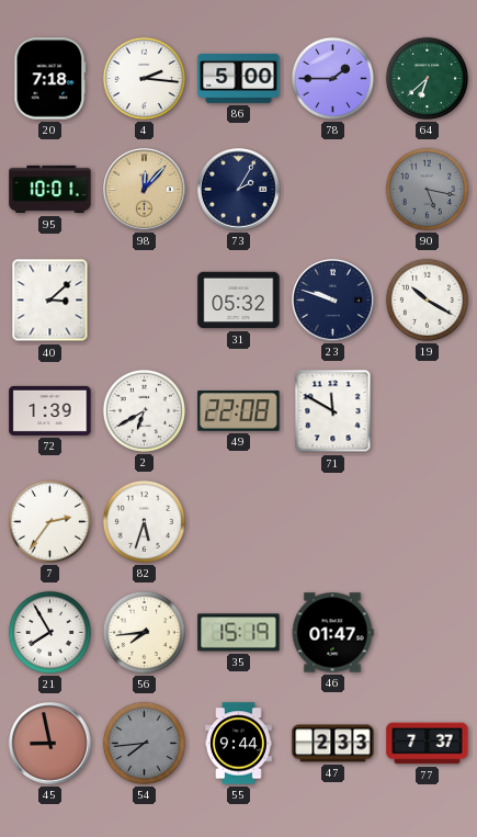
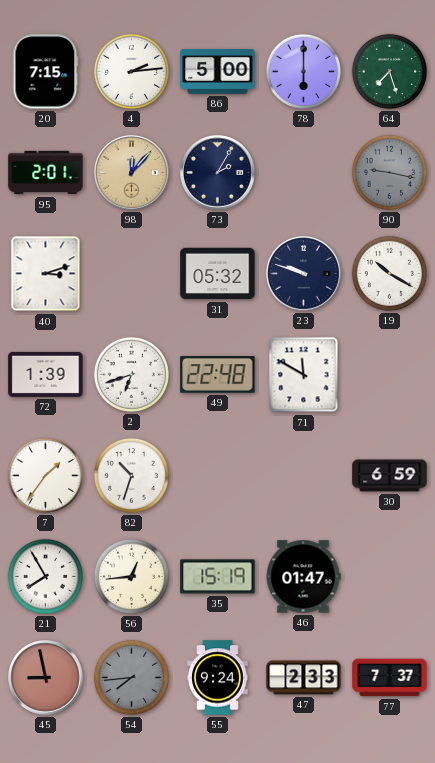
20: 7:18 -> 7:15
4: 2:16 -> 2:14
78: 1:45 -> 6:00
64: 6:38 -> 7:27
95: 10:01 -> 2:01
90: 5:17 -> 9:17
40: 3:08 -> 3:12
2: 6:40 -> 6:42
49: 22:08 -> 22:48
7: 2:36 -> 1:36
82: 5:33 -> 10:33
30: none -> 6:59
56: 7:44 -> 12:44
55: 9:44 -> 9:24
